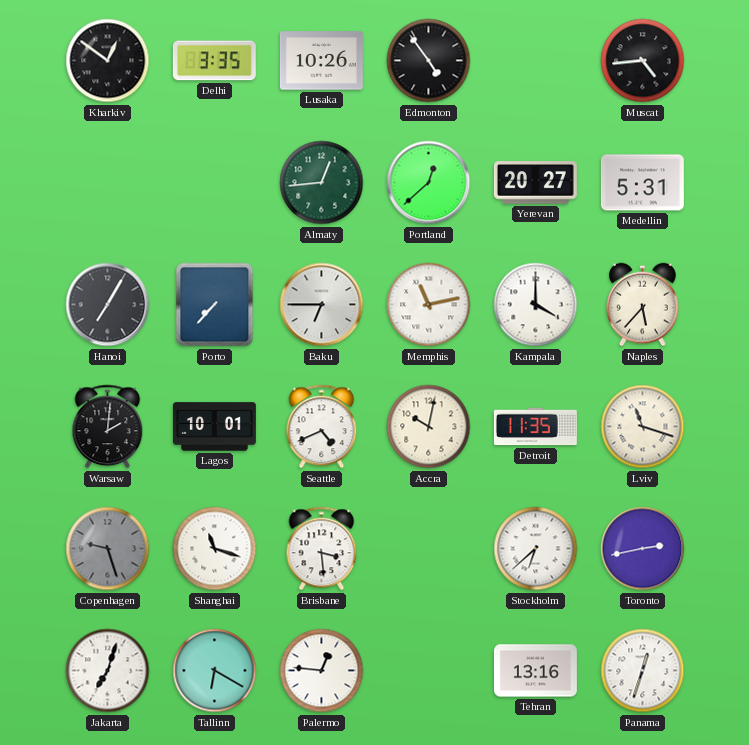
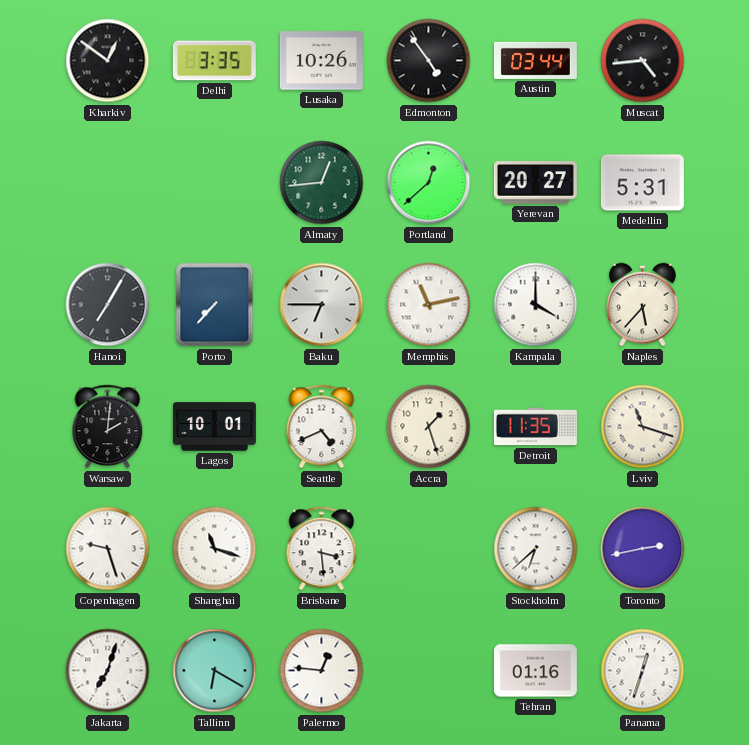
Austin: none -> 03:44
Accra: 10:02 -> 1:27
Copenhagen dial: grey -> white
Tehran: 13:16 -> 01:16
